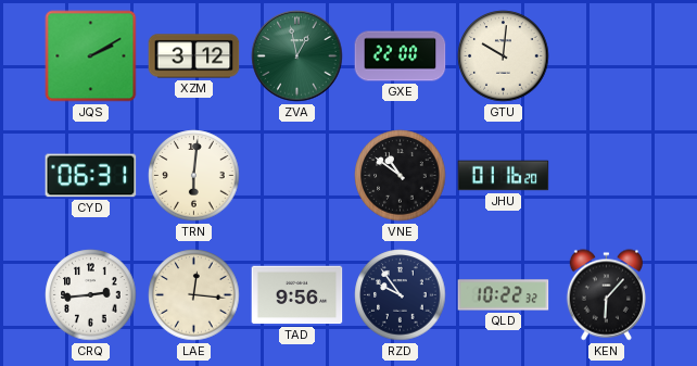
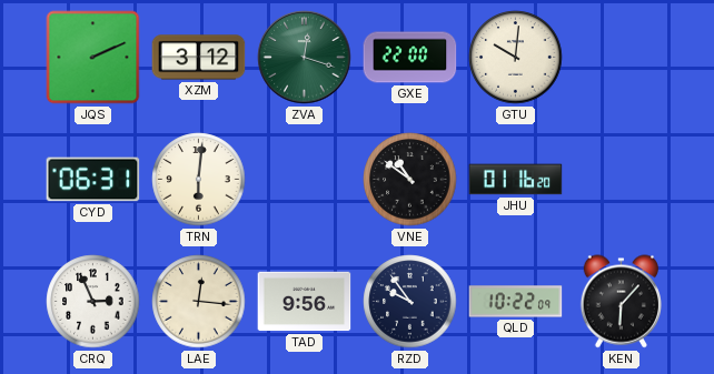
JQS: 2:10 -> 2:11
ZVA: 12:58 -> 12:18
CRQ: 2:44 -> 2:56
QLD: 10:22:32 -> 10:22:09
